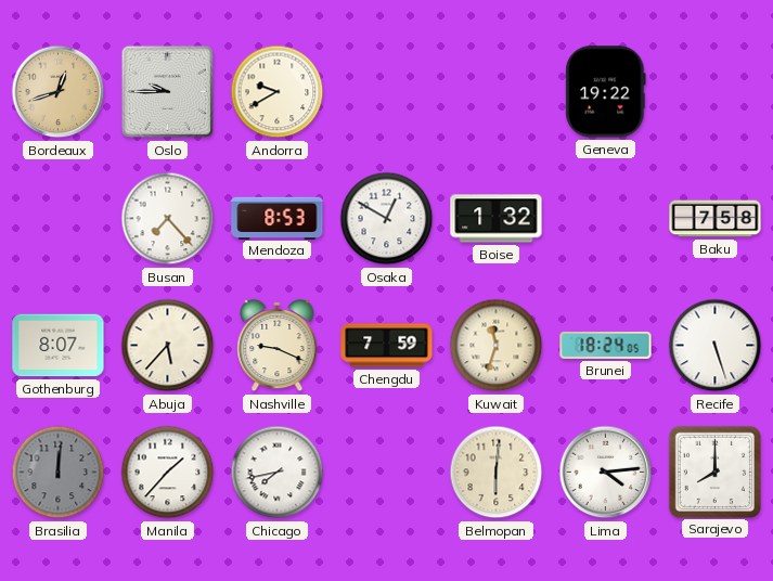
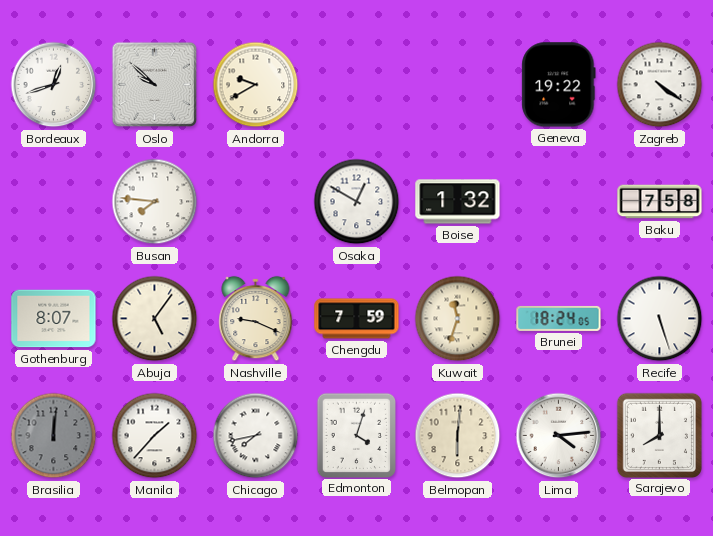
Bordeaux dial: champagne -> white
Oslo: 9:45 -> 9:52
Zagreb: none -> 4:21
Busan: 7:23 -> 7:46
Mendoza: 8:53 -> none
Abuja: 5:37 -> 5:06
Edmonton: none -> 4:03
